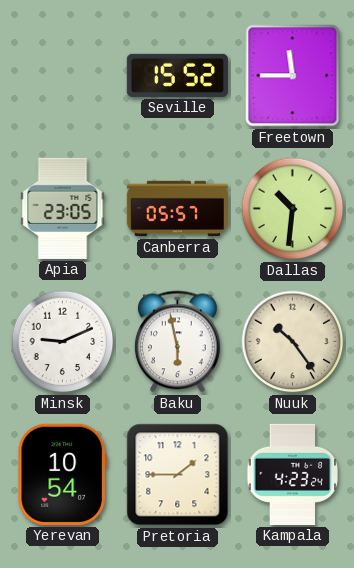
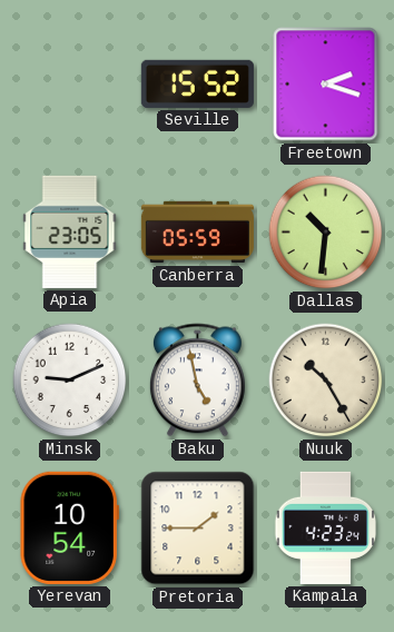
Freetown: 11:45 -> 2:18
Canberra: 05:57 -> 05:59
Baku: 5:58 -> 4:58
Nuuk: 10:24 -> 10:25
